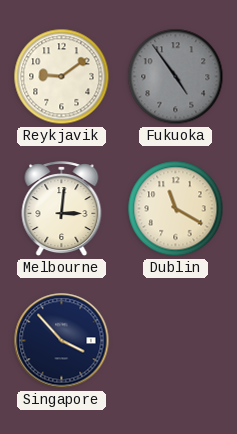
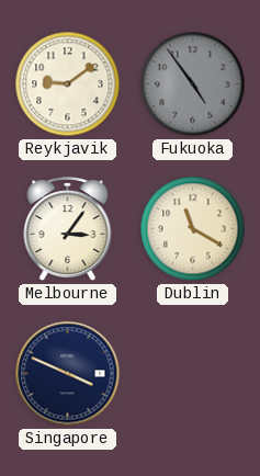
Melbourne: 3:01 -> 3:06
Singapore: 3:53 -> 3:49
